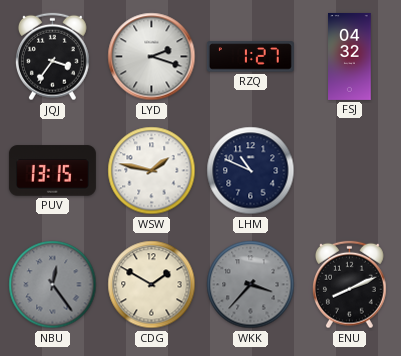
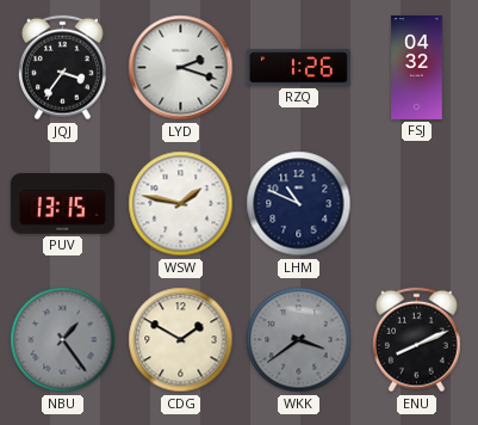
RZQ: 1:27 -> 1:26
NBU: 12:24 -> 1:24
WKK: 3:37 -> 3:39
